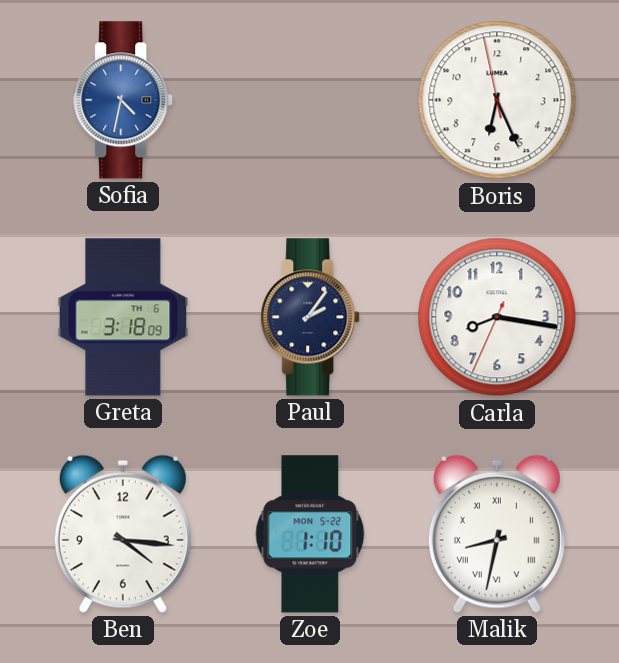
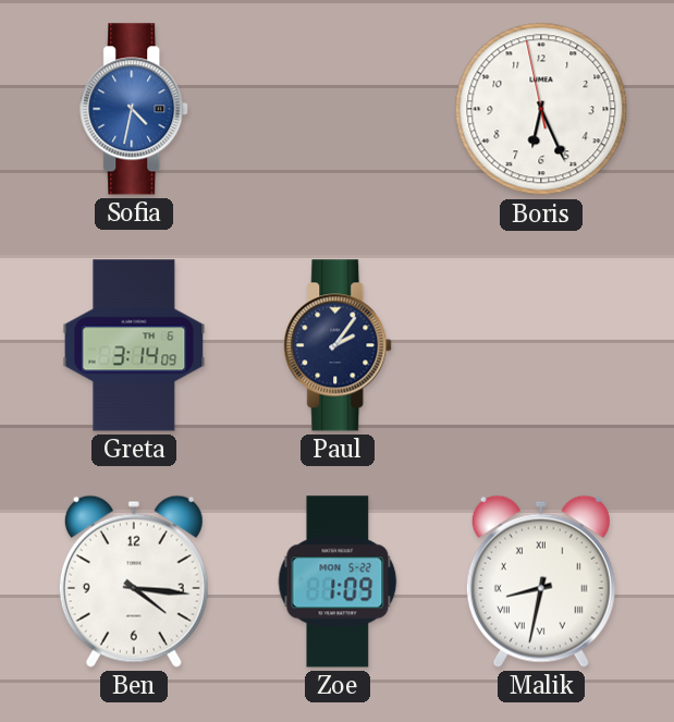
Greta: 3:18 -> 3:14
Carla: 8:16 -> none
Zoe: 1:10 -> 1:09
